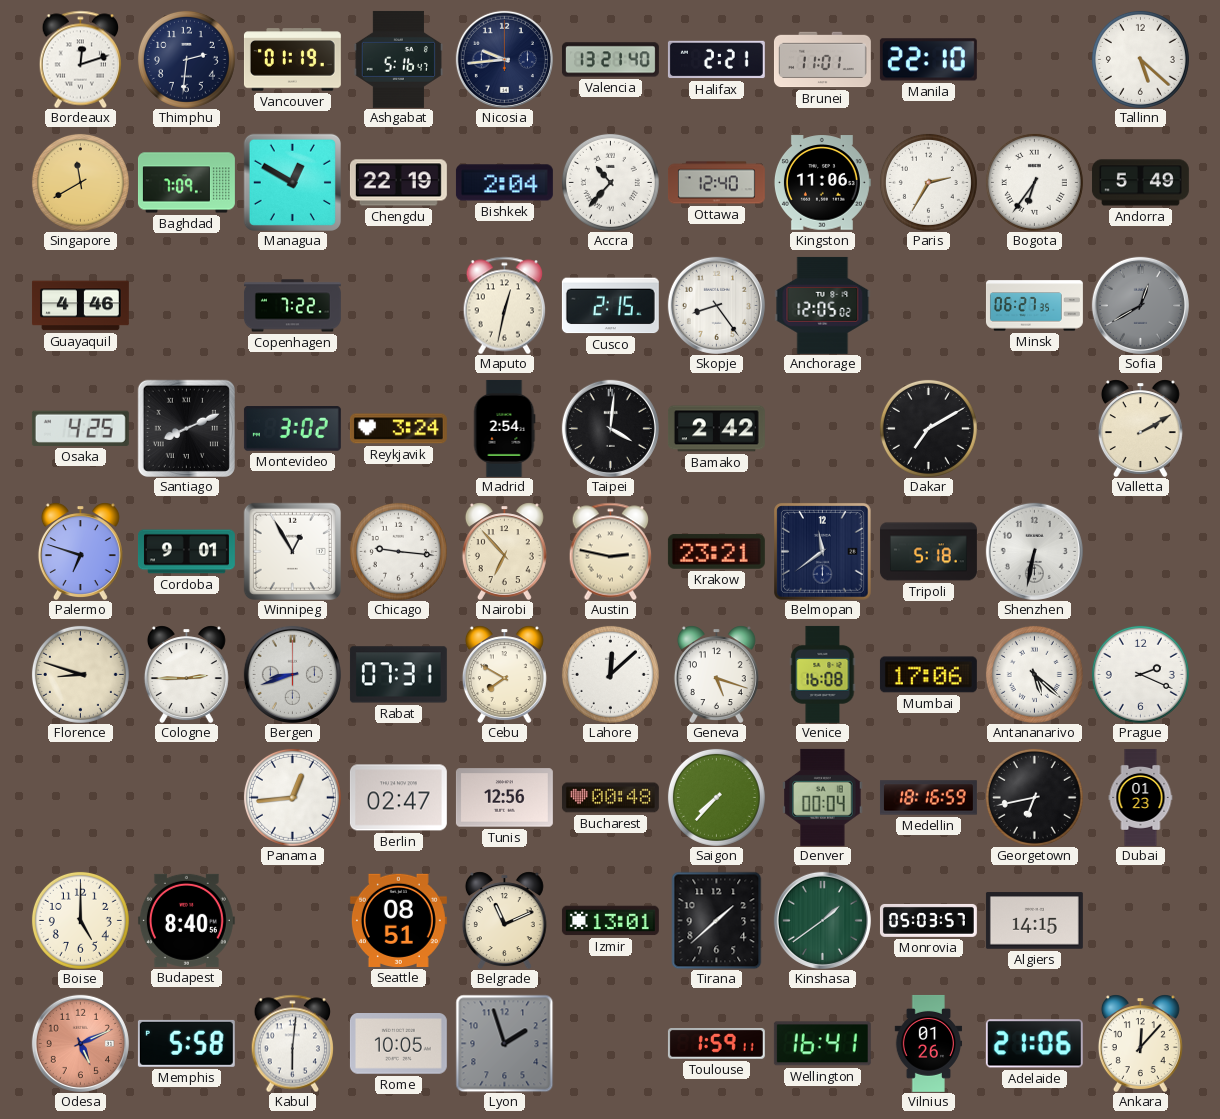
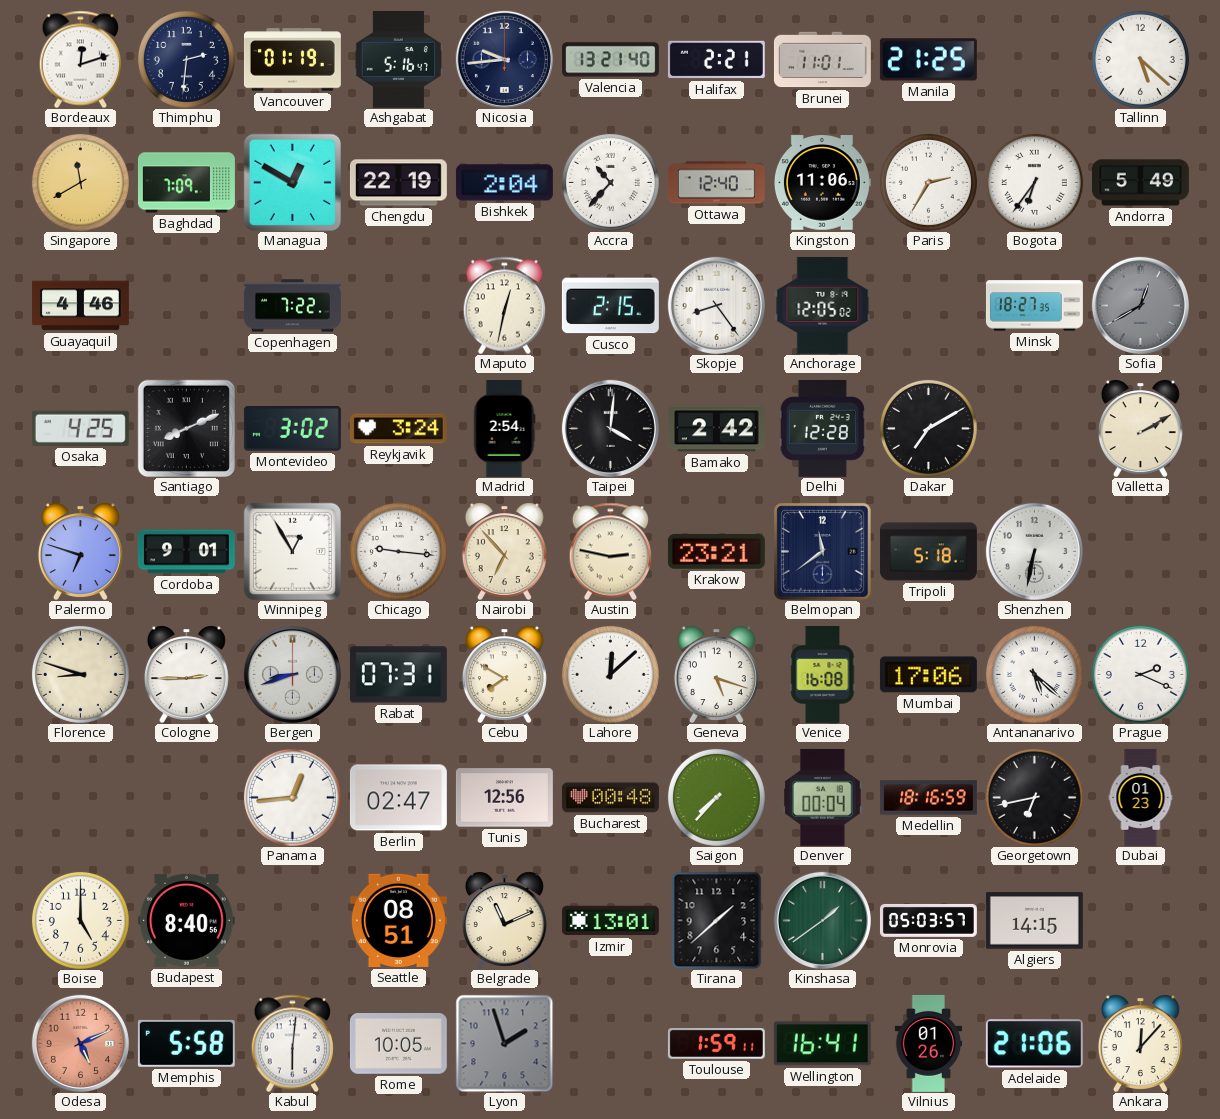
Manila: 22:10 -> 21:25
Minsk: 06:27 -> 18:27
Delhi: none -> 12:28
